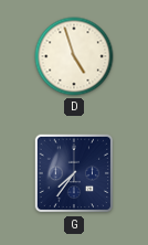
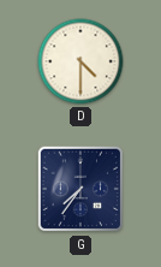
D: 4:57 -> 4:30
